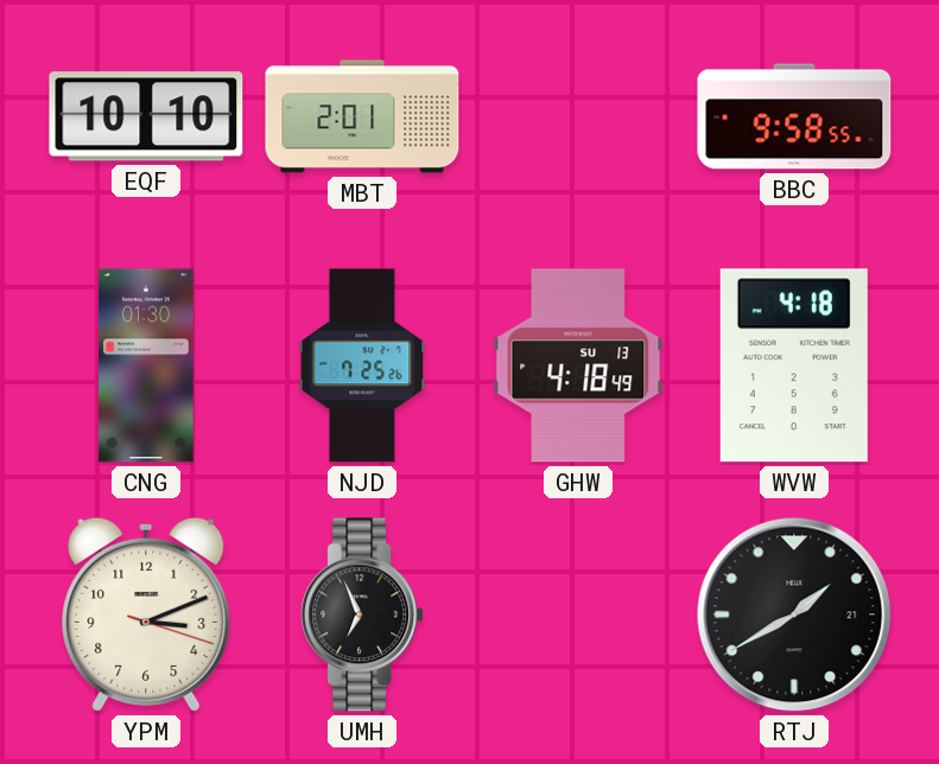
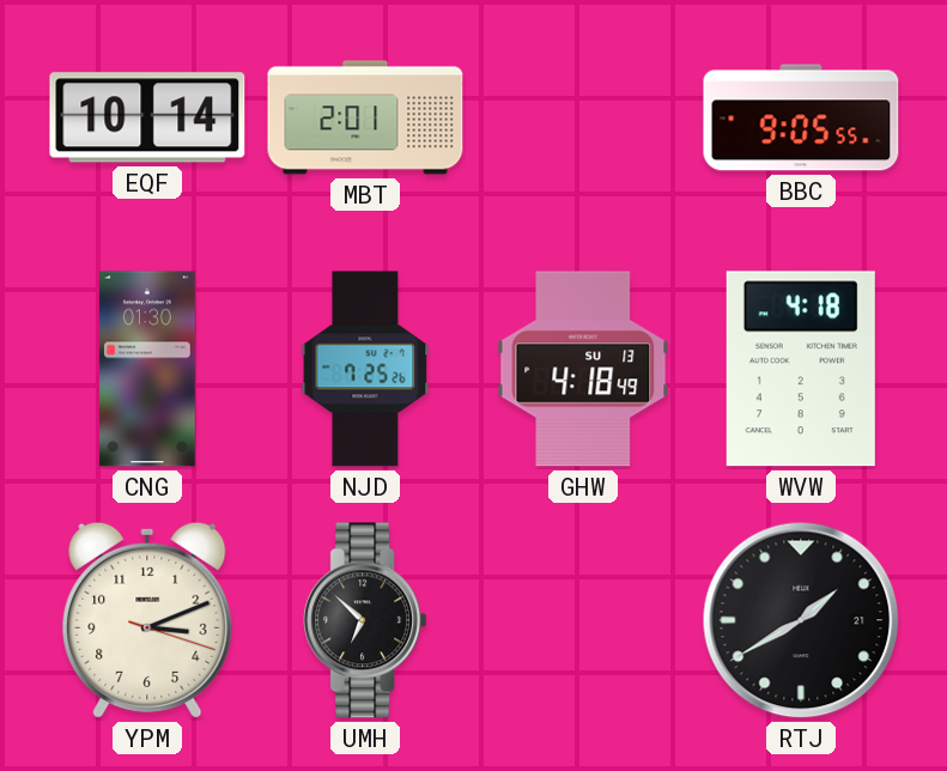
EQF: 10:10 -> 10:14
BBC: 9:58 -> 9:05
UMH: 6:56 -> 6:52
